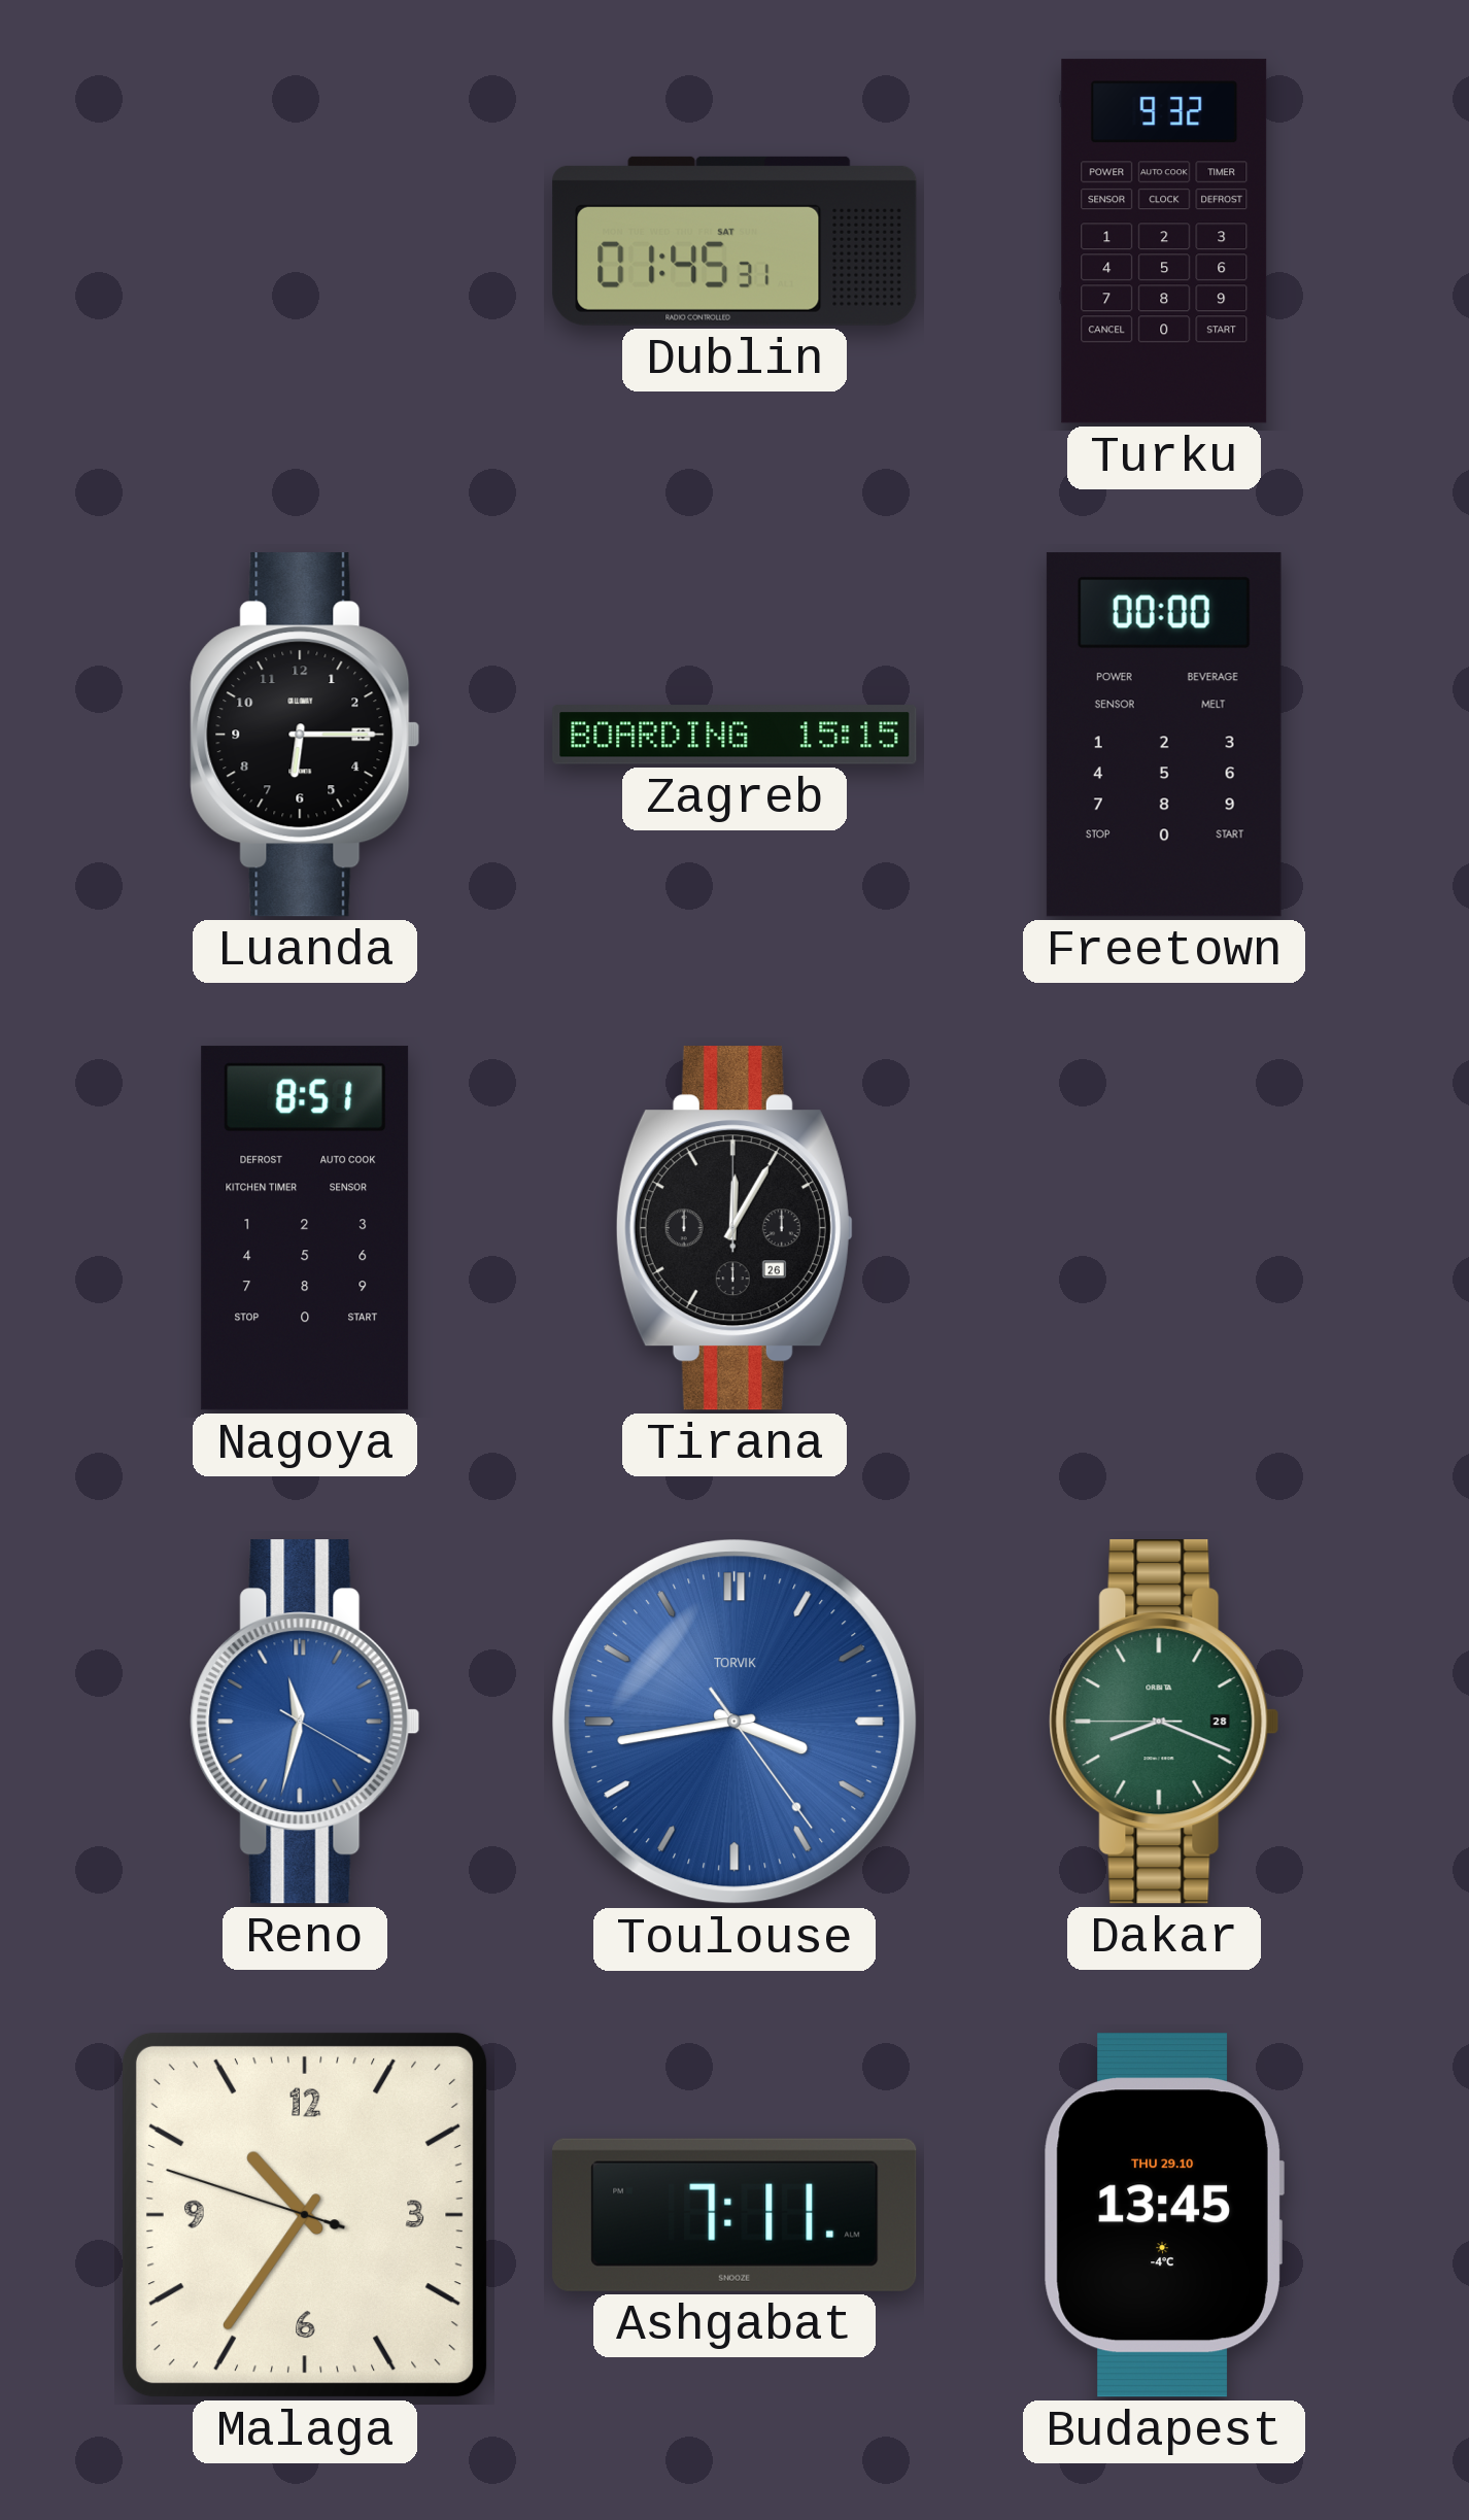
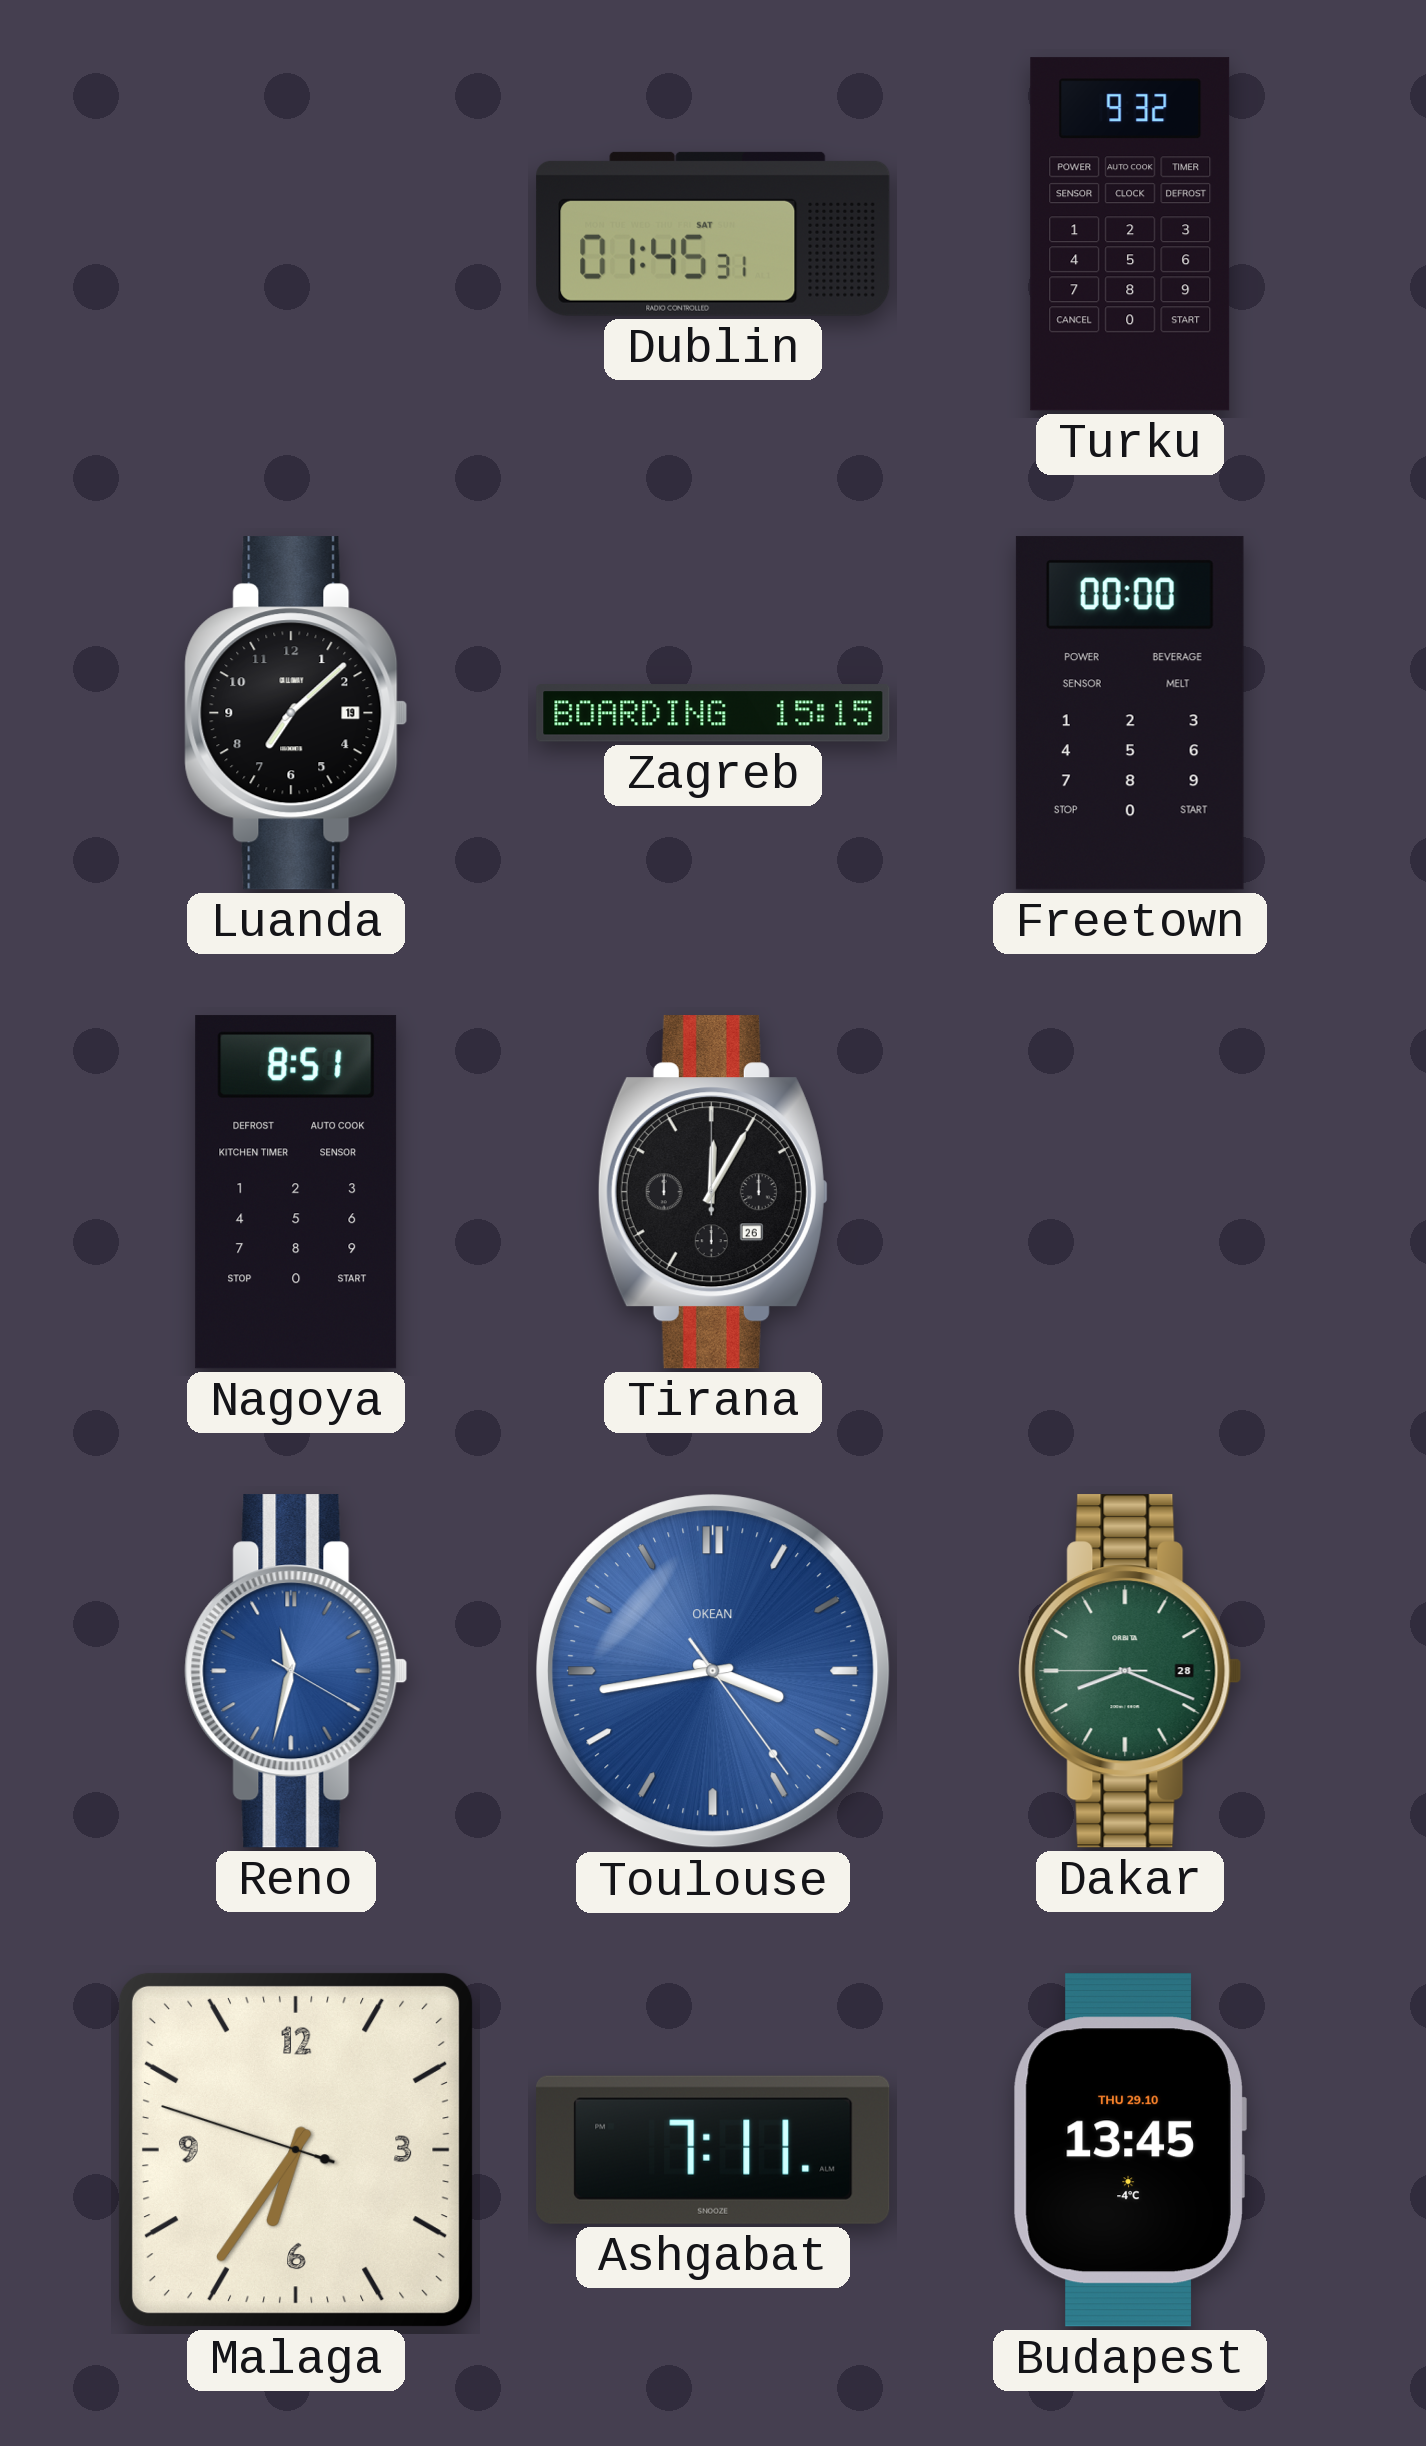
Luanda: 6:15 -> 7:08
Toulouse brand: TORVIK -> OKEAN
Malaga: 10:35 -> 6:35
